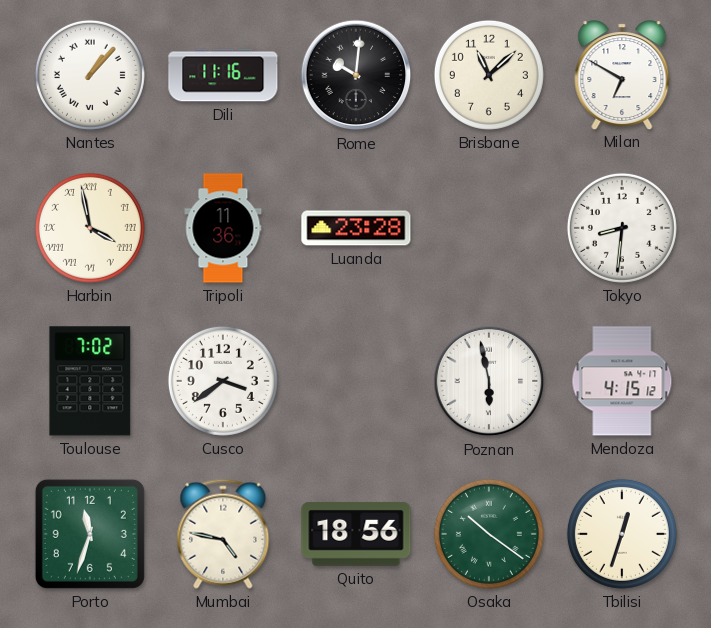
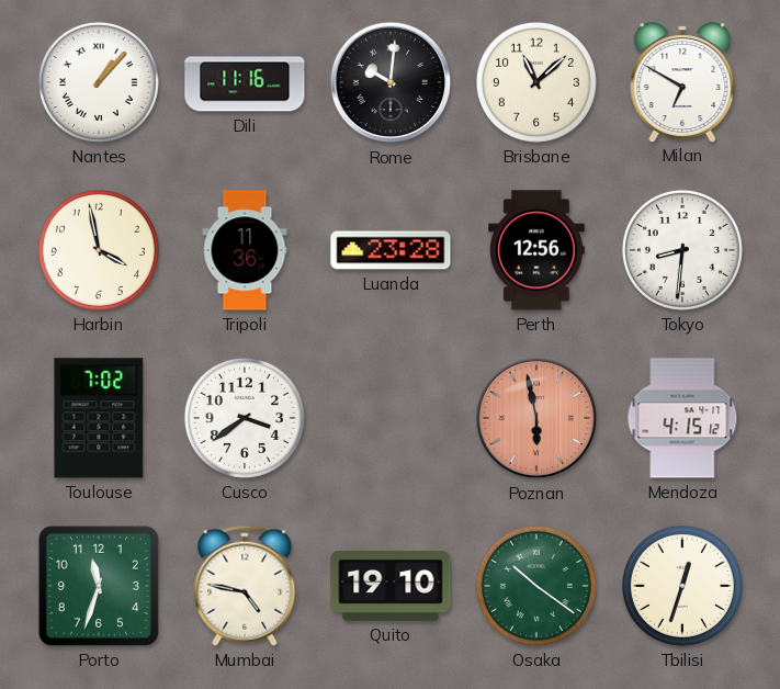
Harbin numerals: Roman -> Arabic
Perth: none -> 12:56
Poznan dial: white -> salmon
Quito: 18:56 -> 19:10
